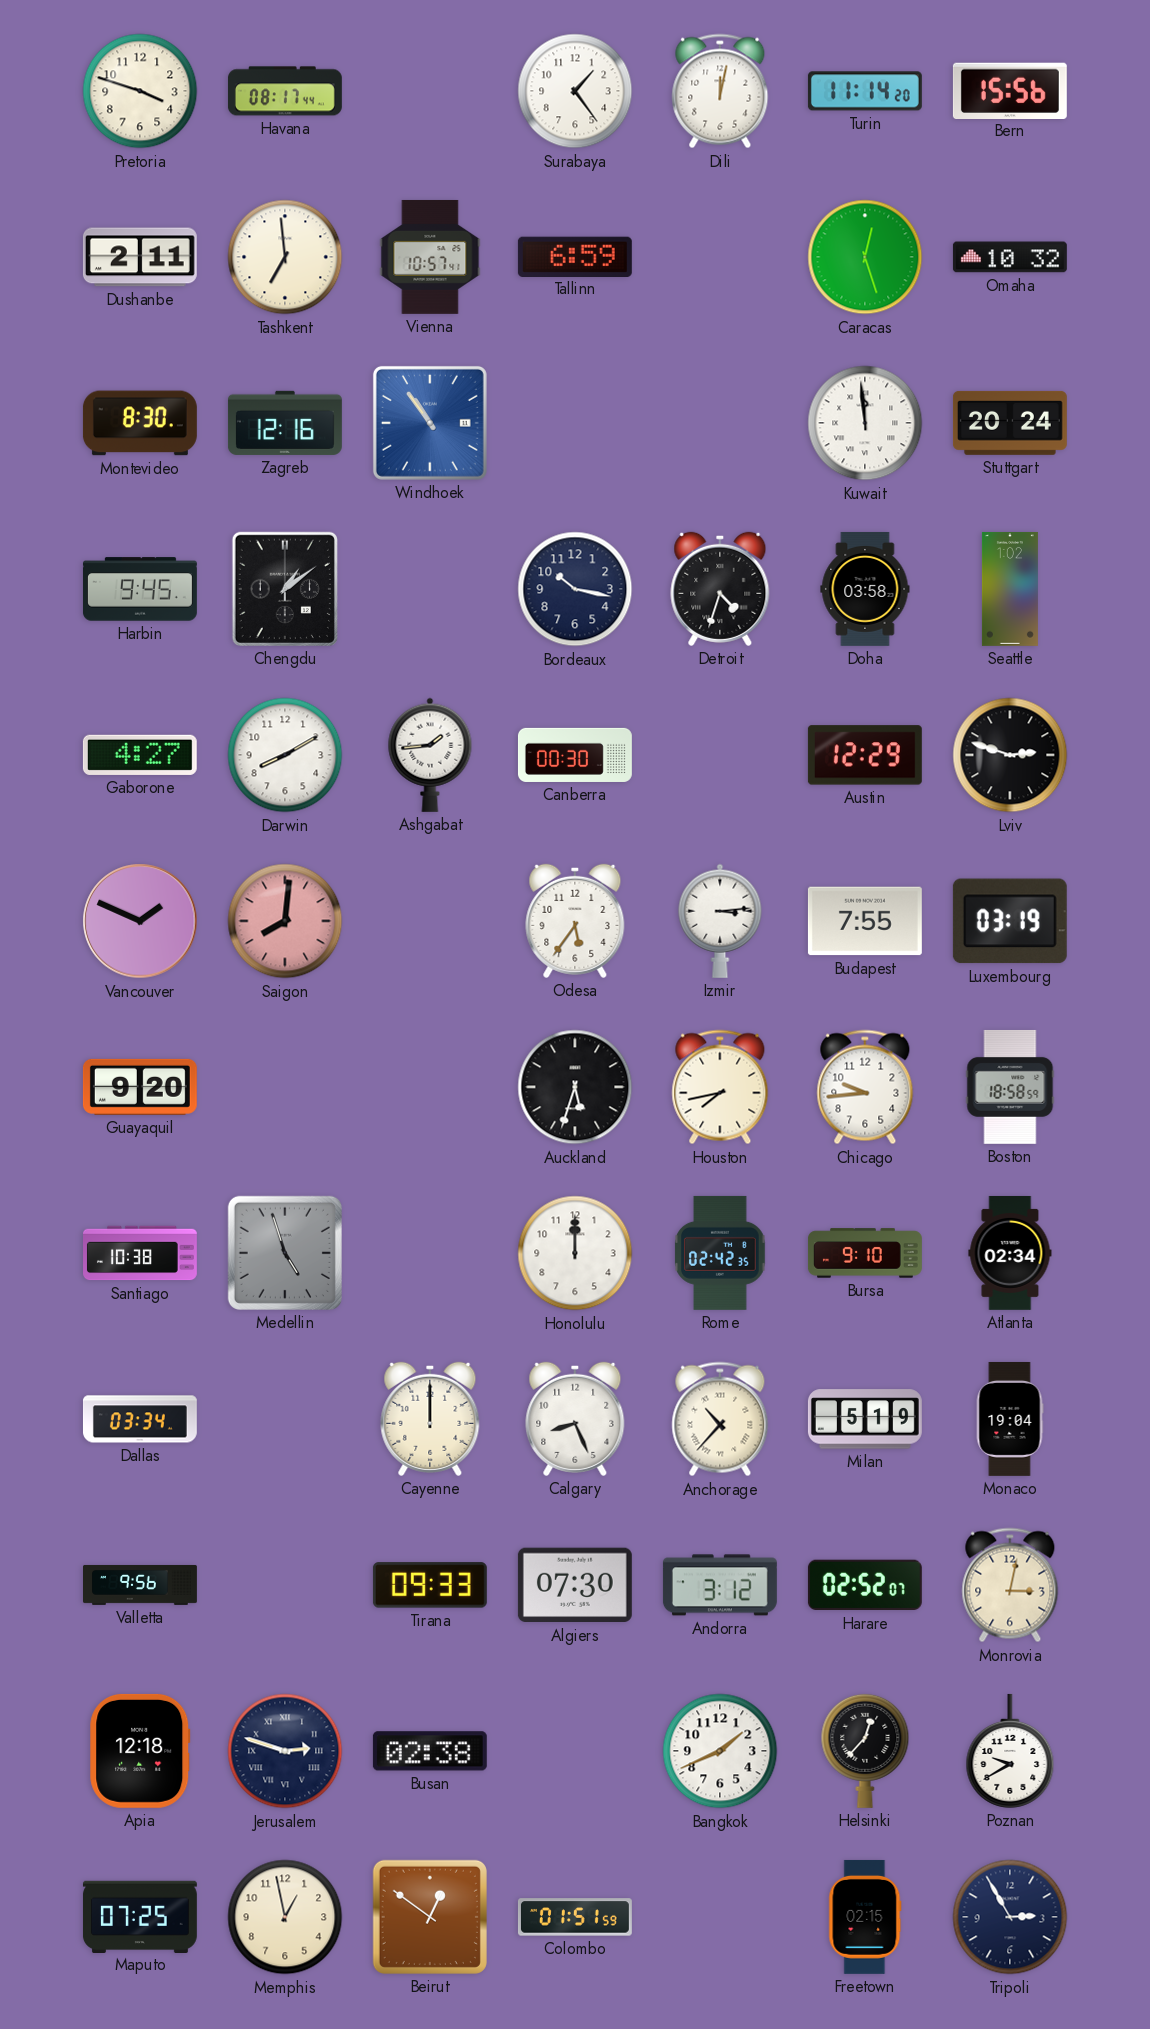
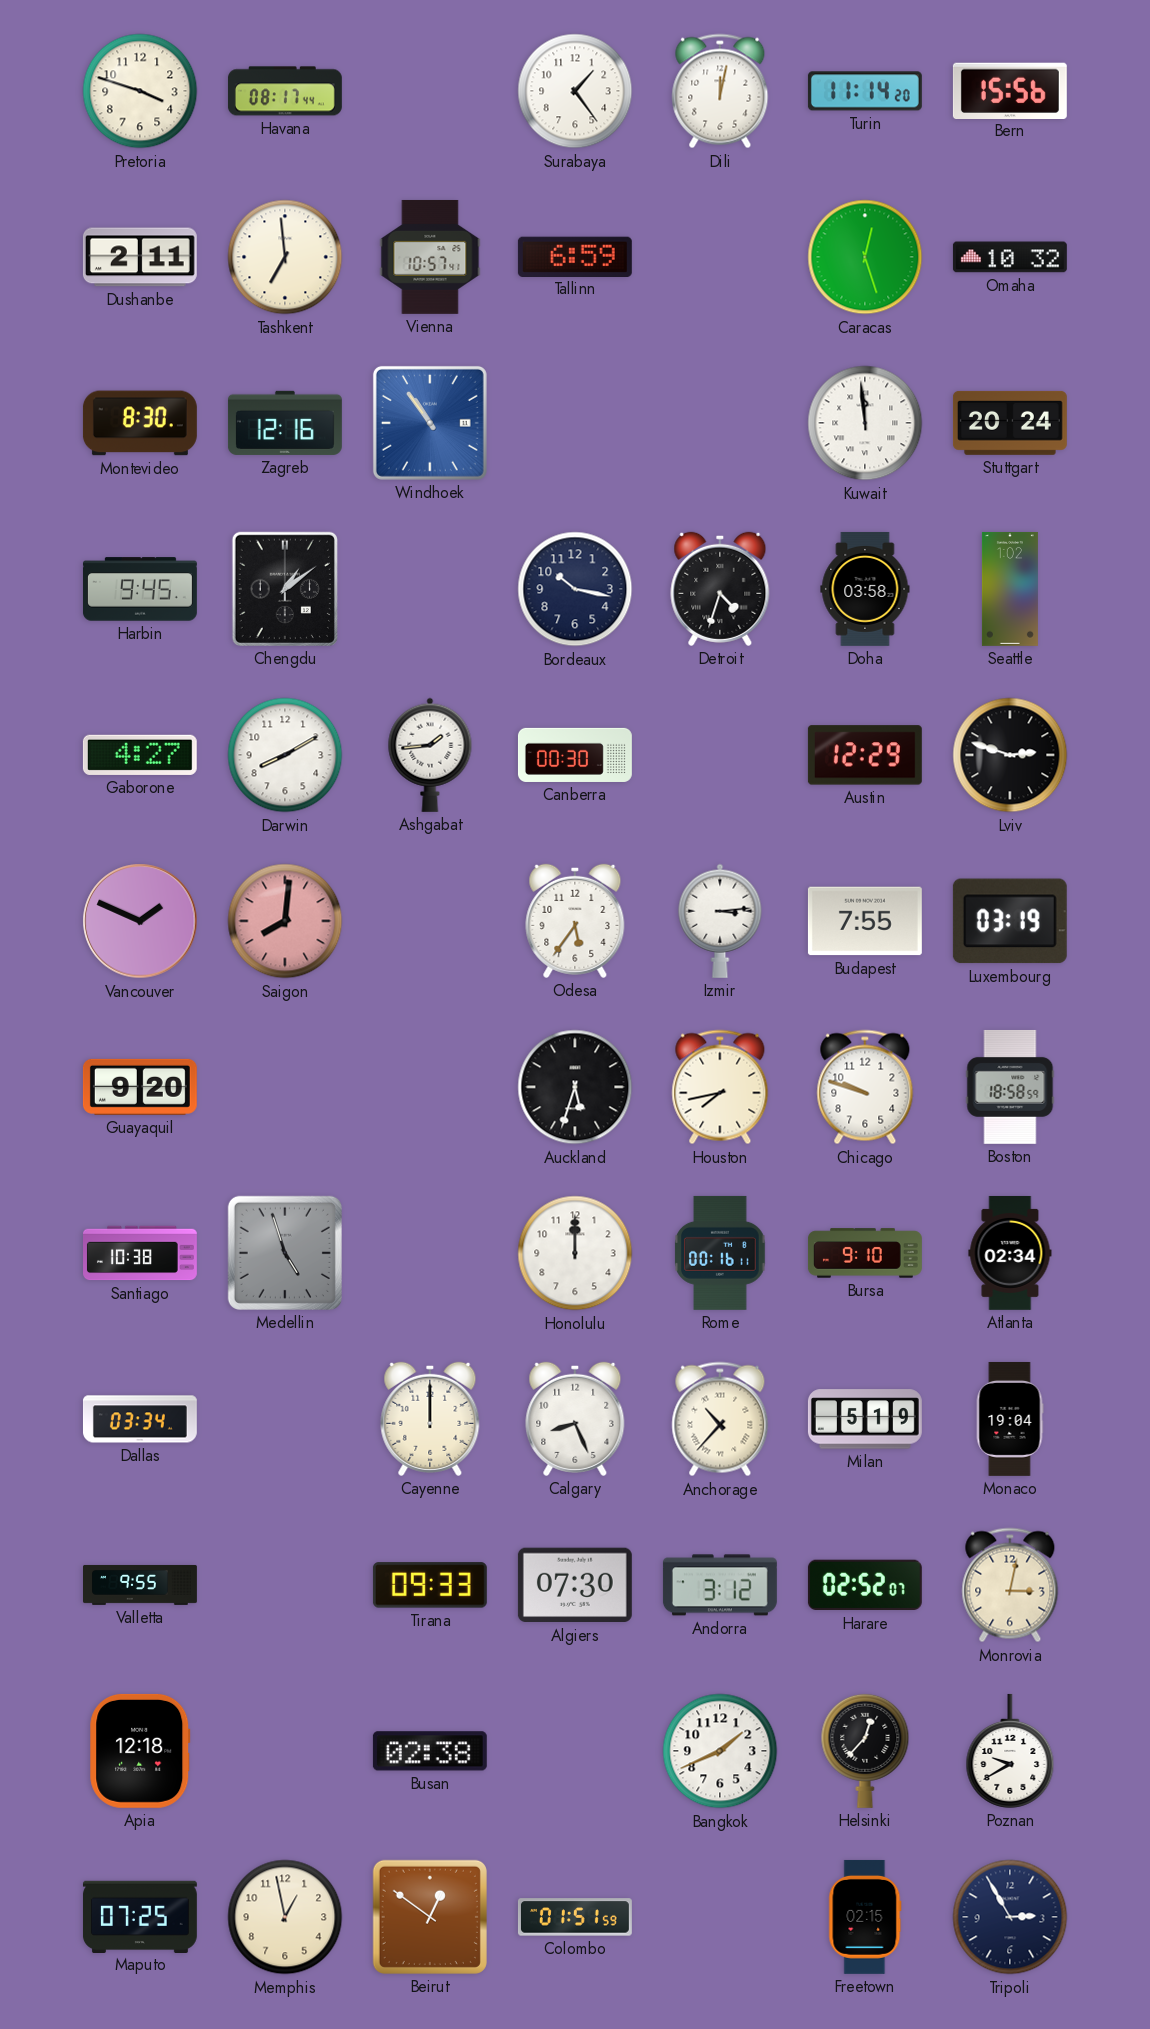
Chicago: 9:44 -> 9:48
Rome: 02:42 -> 00:16
Valletta: 9:56 -> 9:55
Jerusalem: 2:48 -> none
